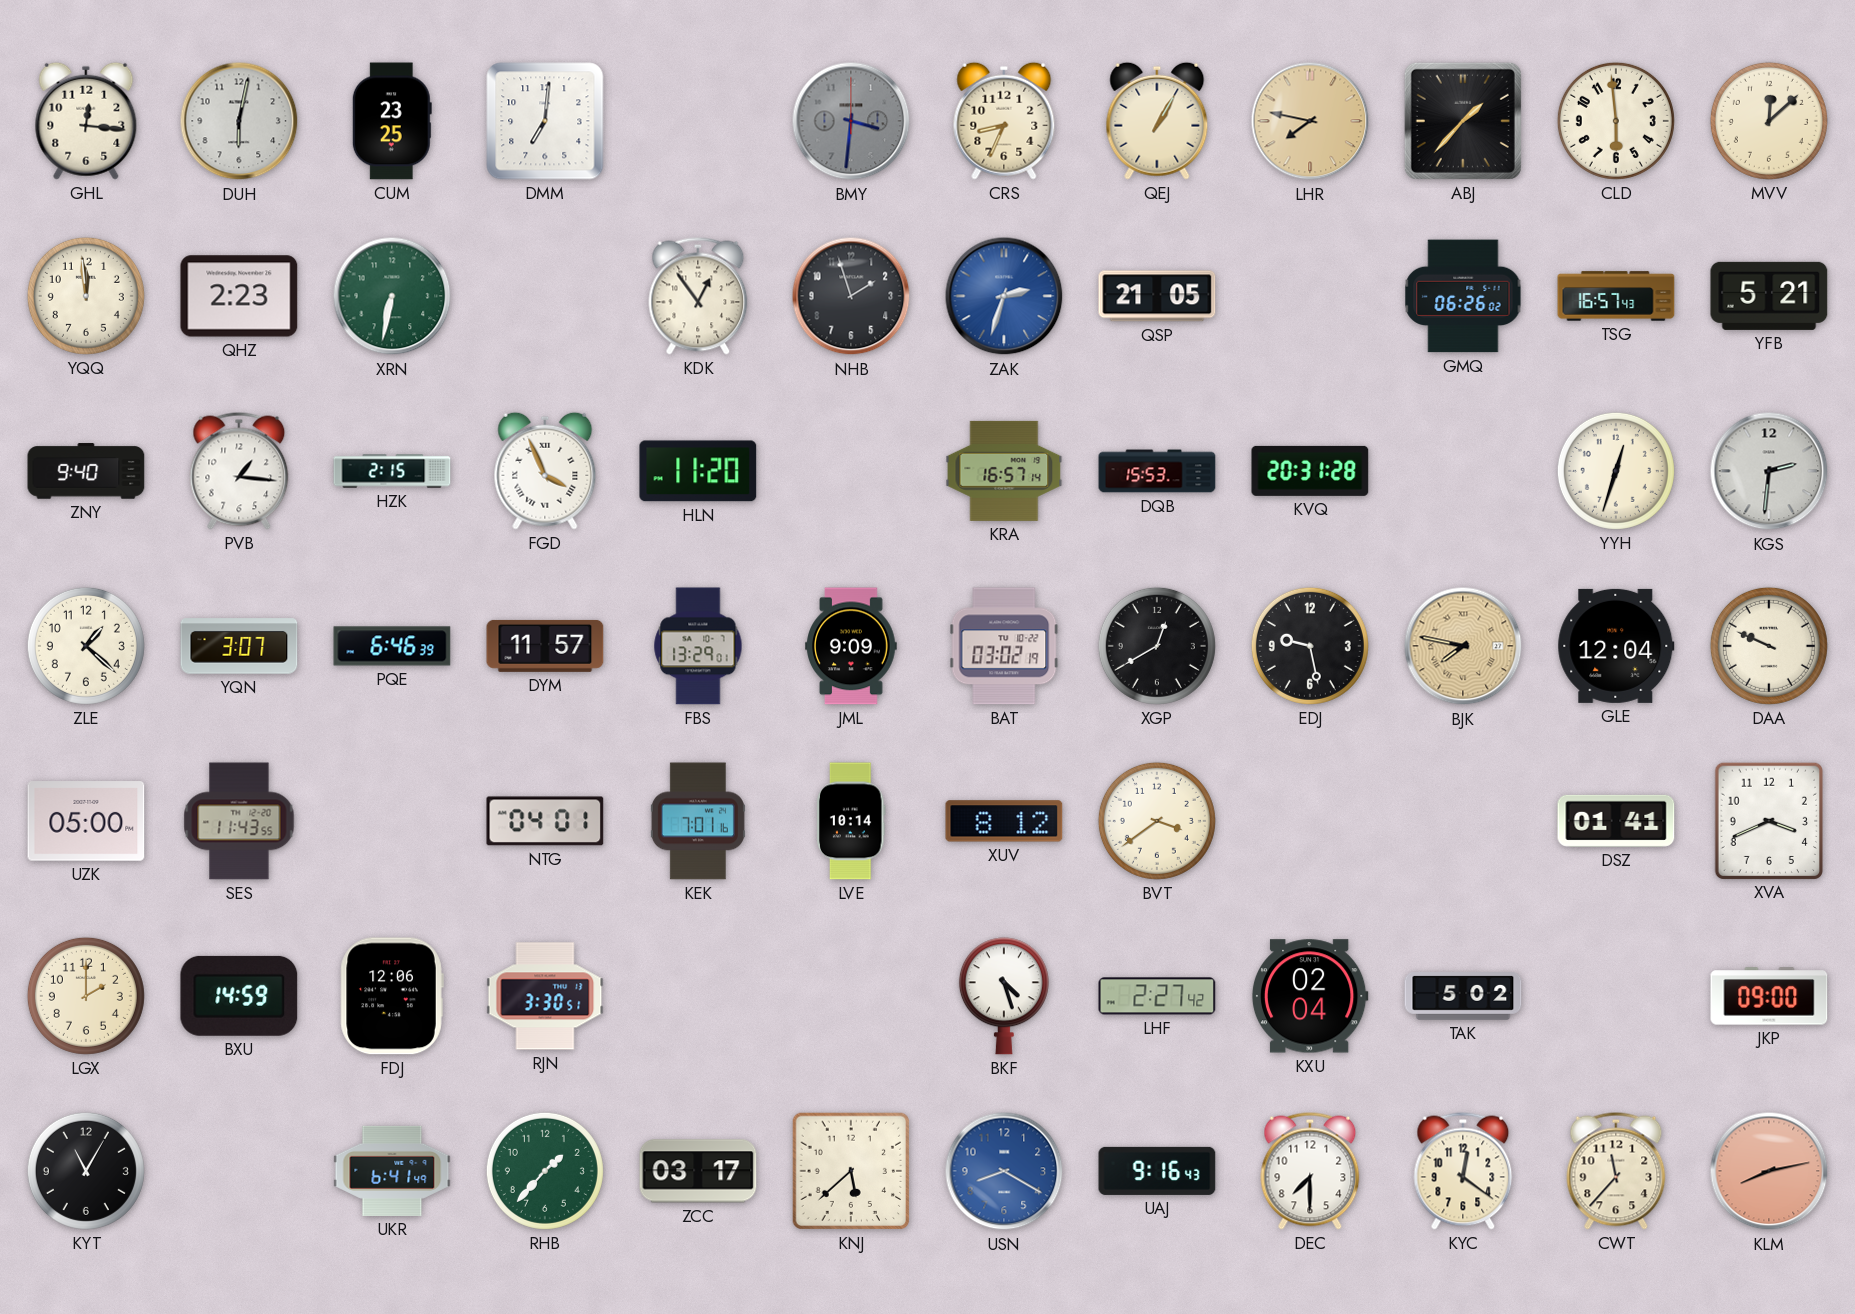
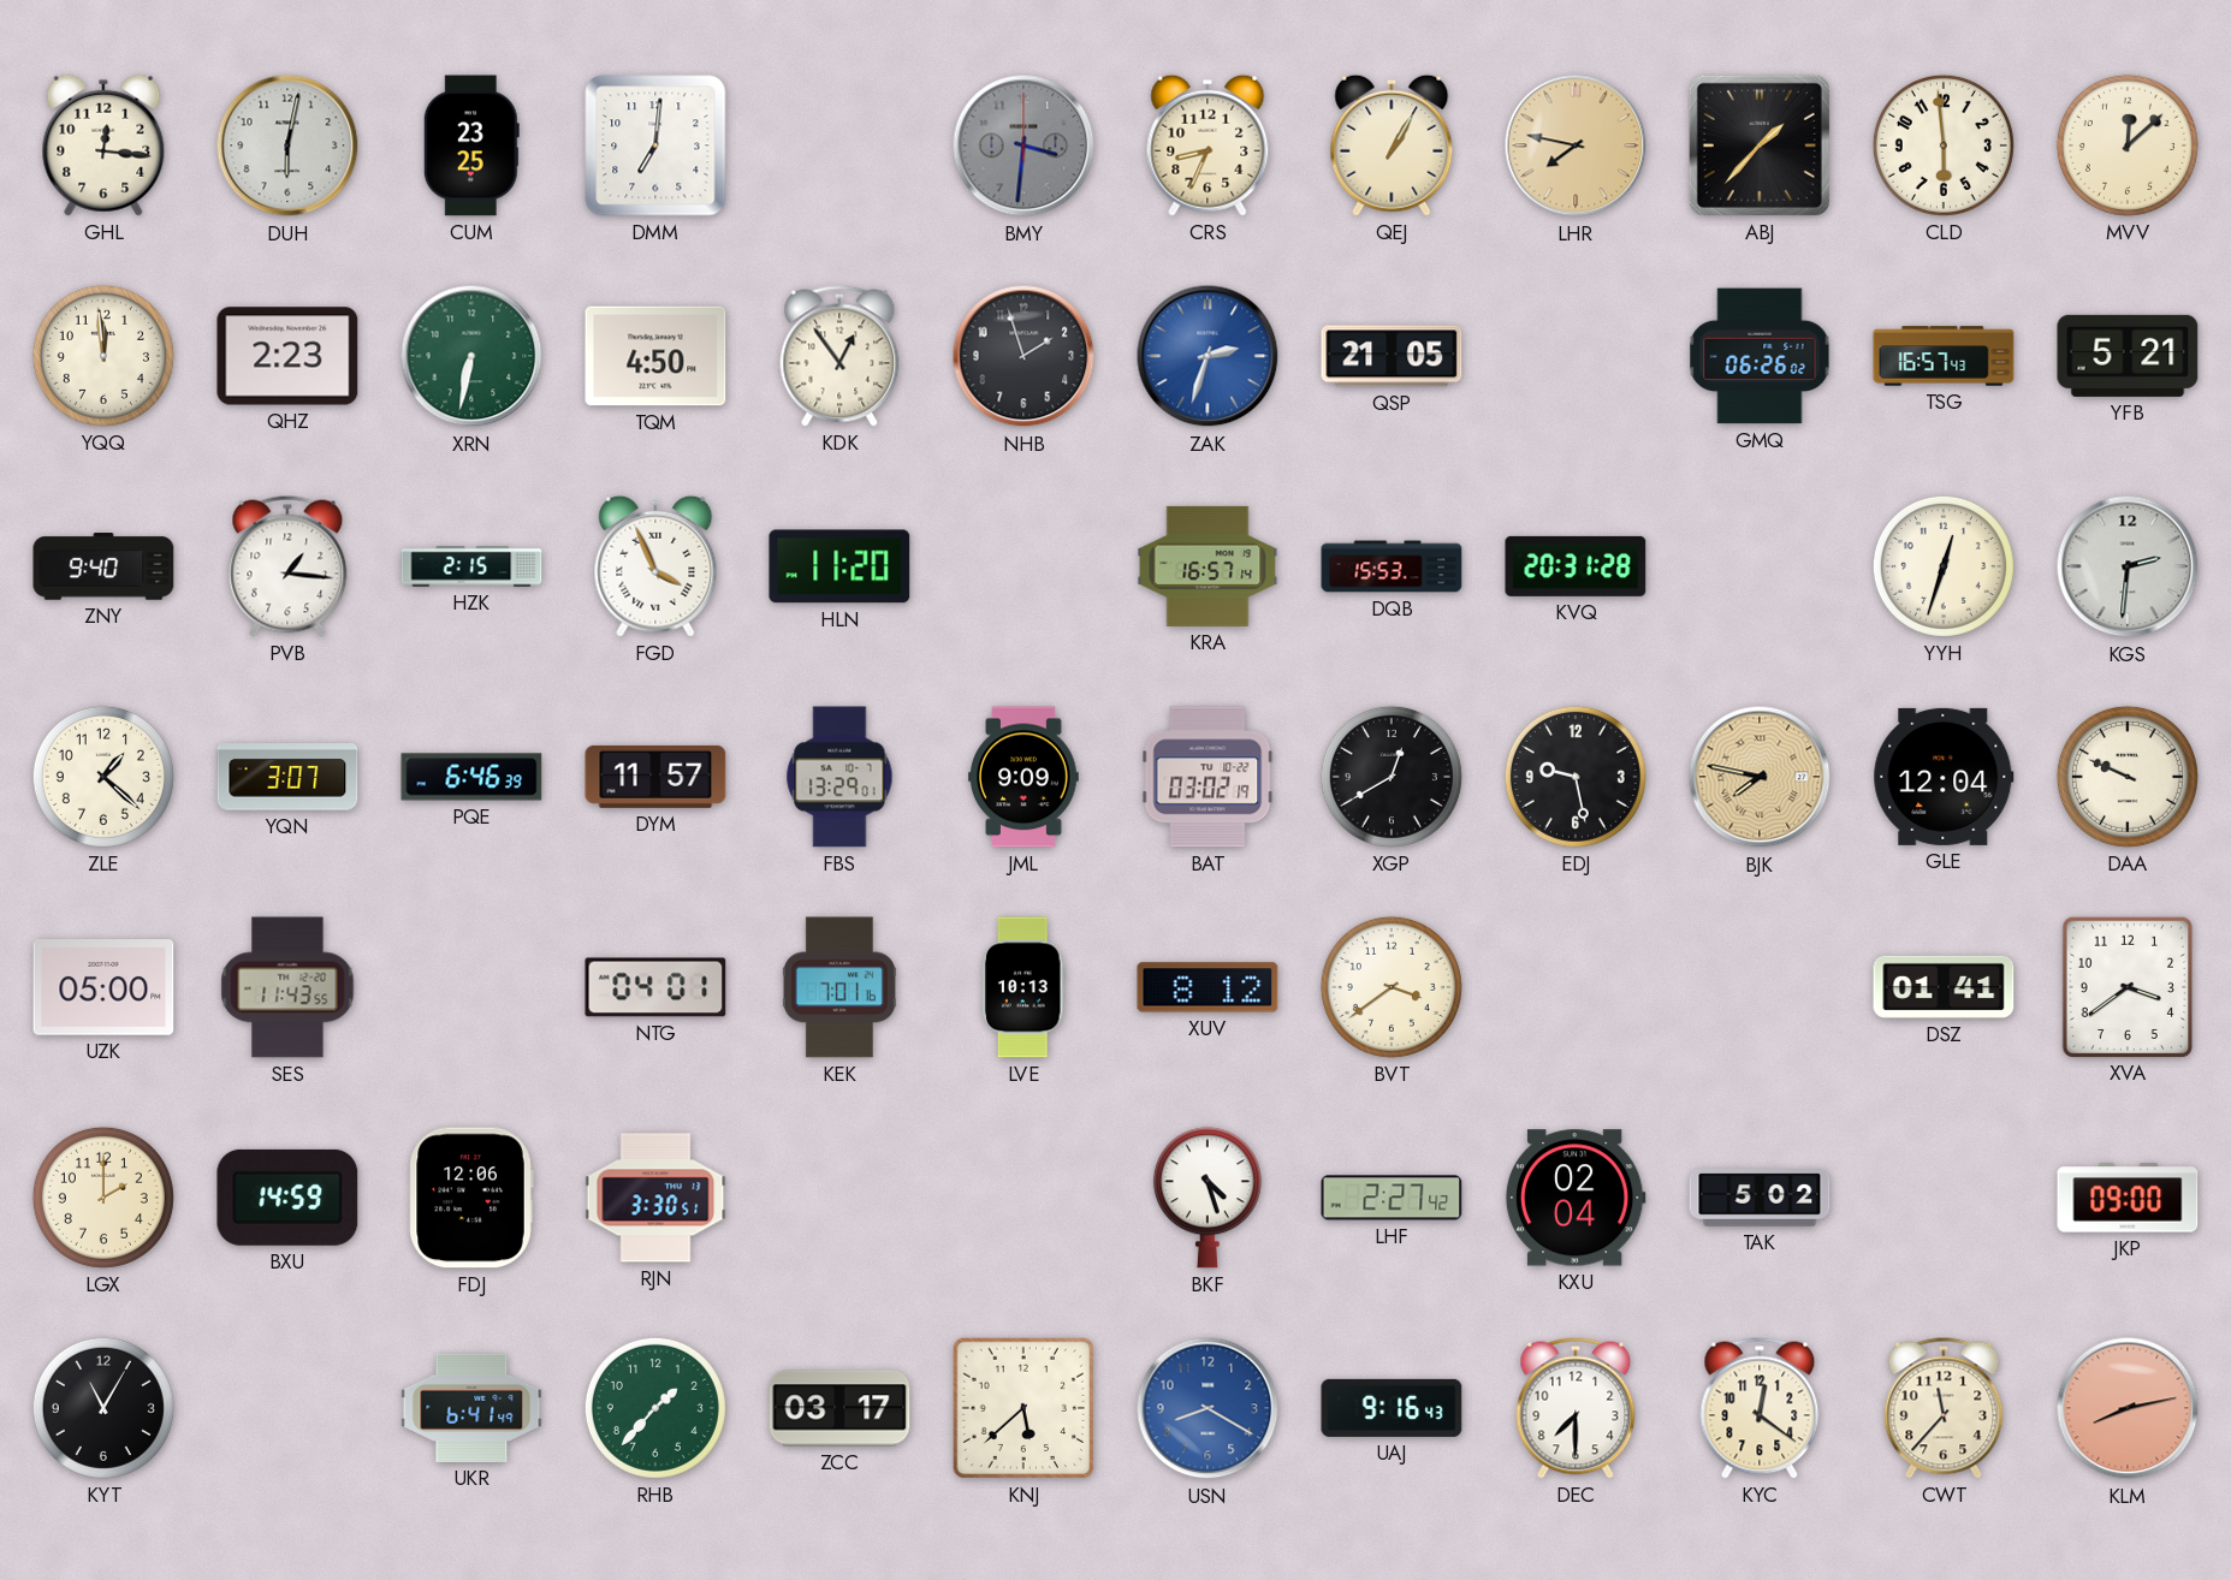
TQM: none -> 4:50
LVE: 10:14 -> 10:13
XVA: 3:41 -> 3:39
